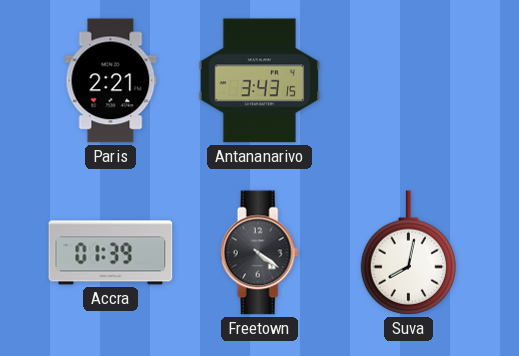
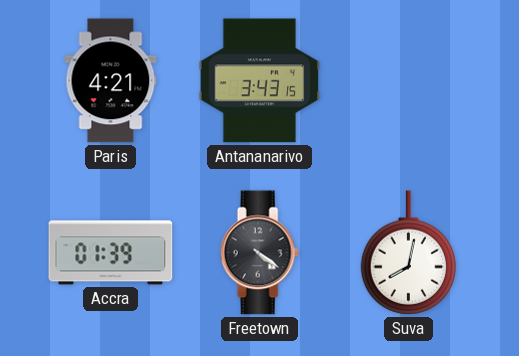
Paris: 2:21 -> 4:21
